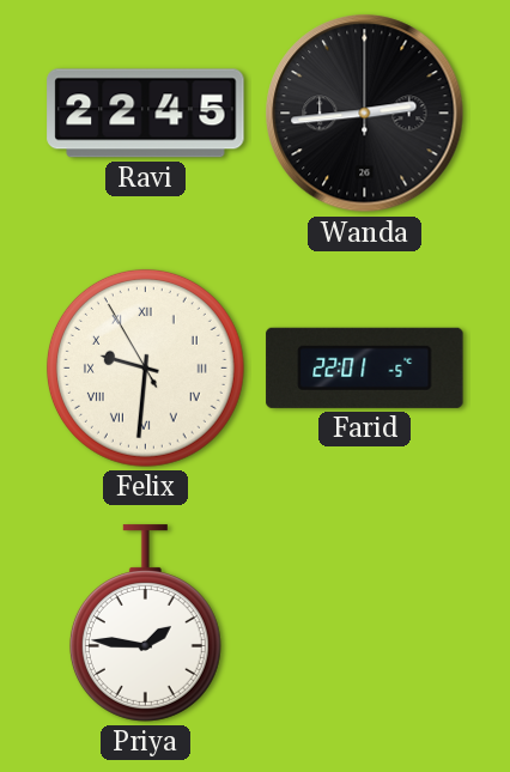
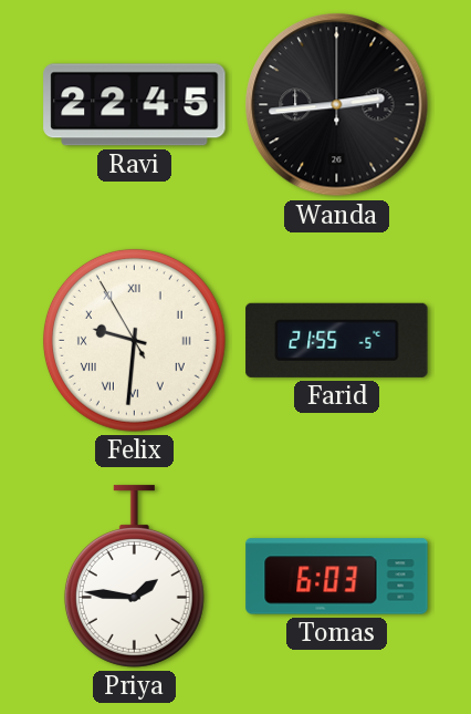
Farid: 22:01 -> 21:55
Tomas: none -> 6:03
